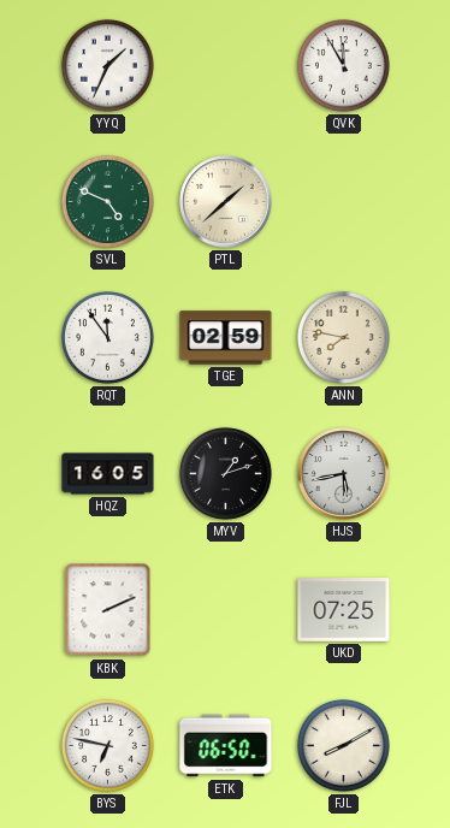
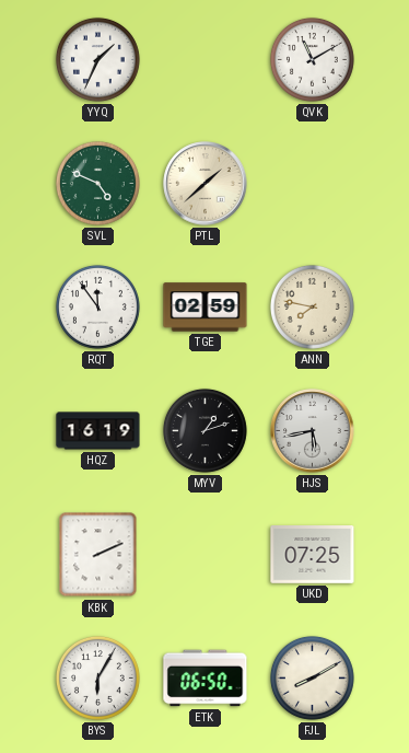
QVK: 11:55 -> 11:10
HQZ: 16:05 -> 16:19
BYS: 6:47 -> 6:05
